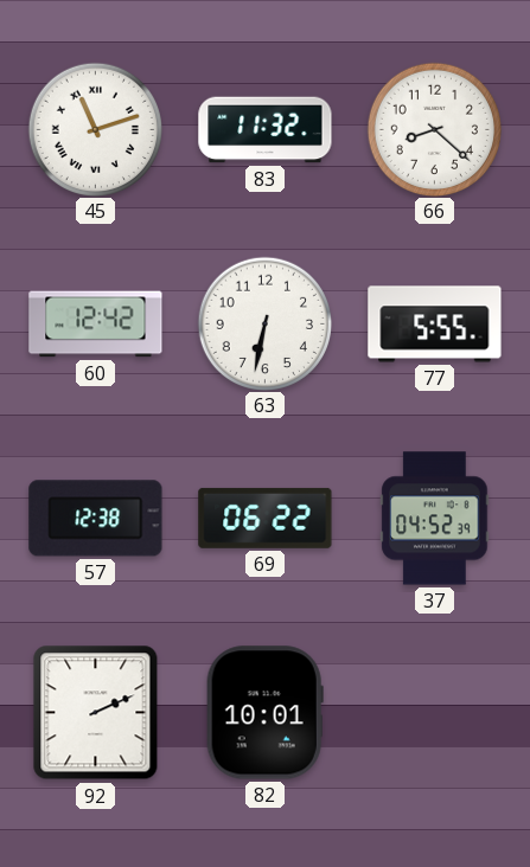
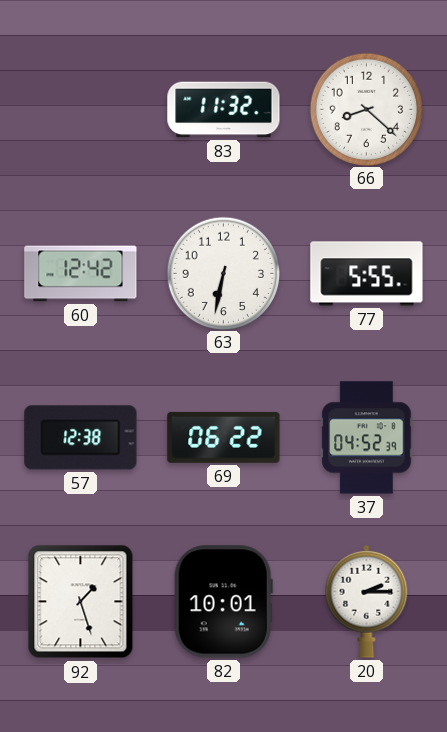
45: 11:12 -> none
92: 2:11 -> 1:27
20: none -> 2:15
